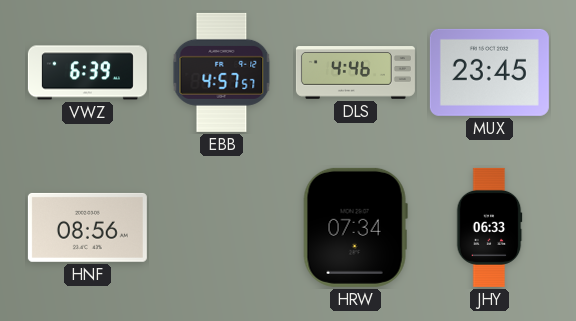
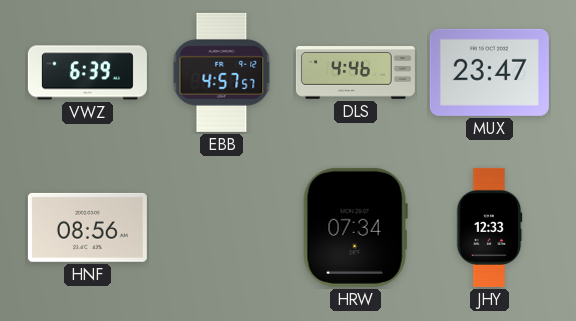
MUX: 23:45 -> 23:47
JHY: 06:33 -> 12:33
